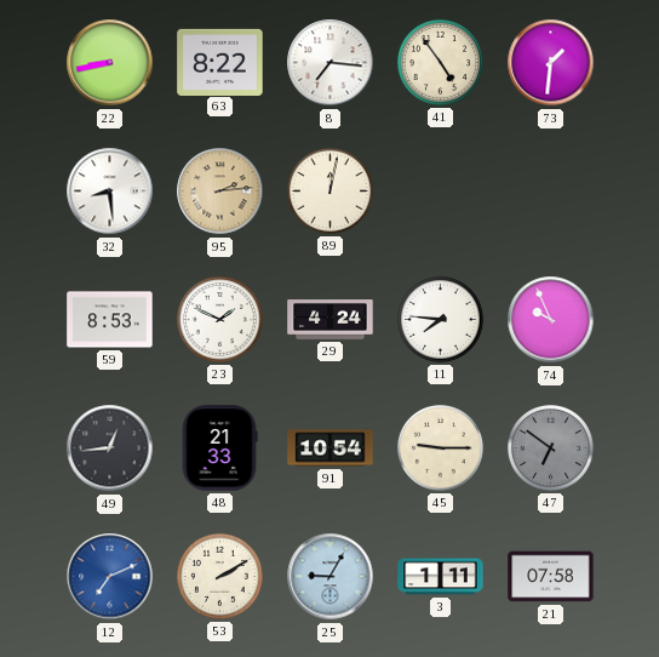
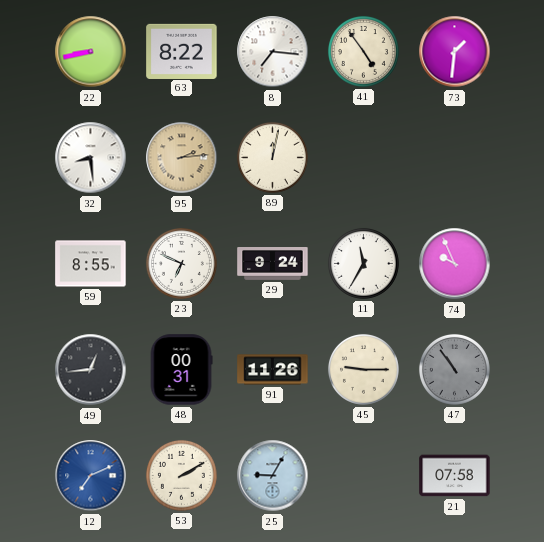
59: 8:53 -> 8:55
23: 1:49 -> 6:49
29: 4:24 -> 9:24
11: 7:46 -> 11:35
48: 21:33 -> 00:31
91: 10:54 -> 11:26
47: 6:51 -> 10:54
3: 1:11 -> none
